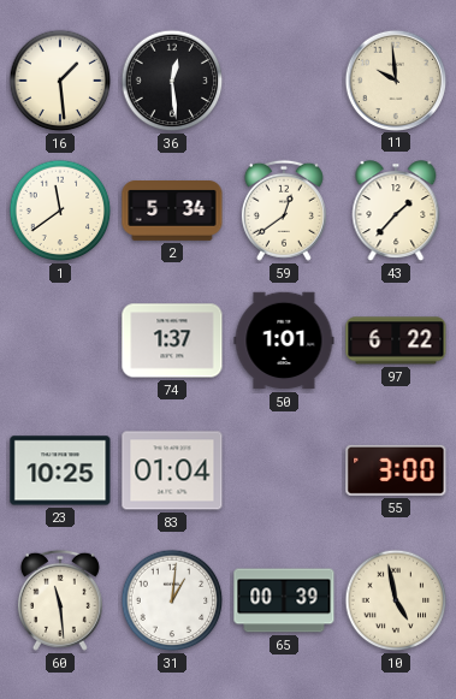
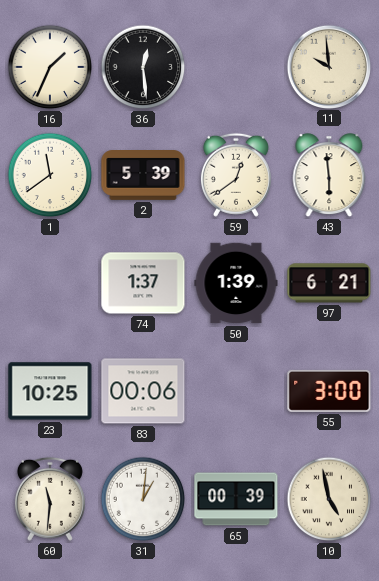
16: 1:29 -> 1:34
2: 5:34 -> 5:39
43: 1:37 -> 5:59
50: 1:01 -> 1:39
97: 6:22 -> 6:21
83: 01:04 -> 00:06
60: 11:29 -> 11:31
